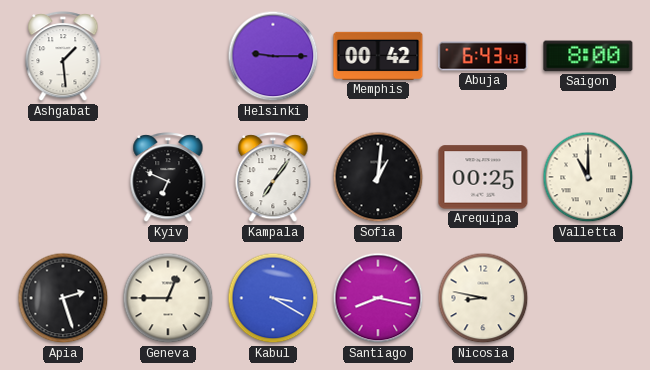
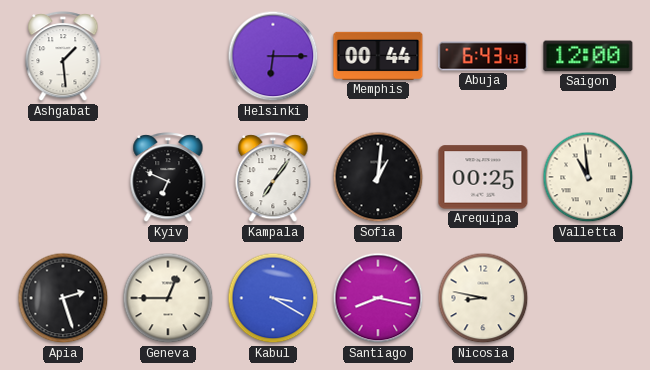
Helsinki: 9:15 -> 6:15
Memphis: 00:42 -> 00:44
Saigon: 8:00 -> 12:00
Valletta: 11:00 -> 10:59
